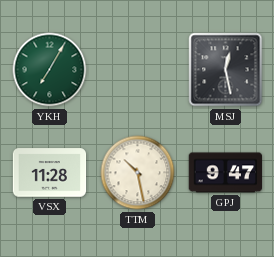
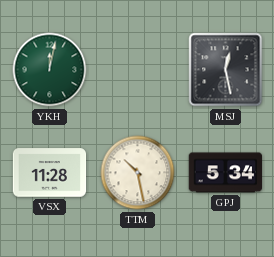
YKH: 7:05 -> 12:02
GPJ: 9:47 -> 5:34
